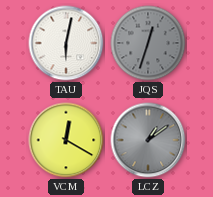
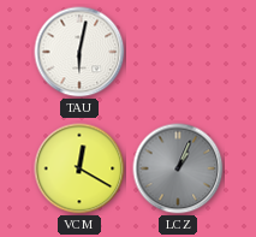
JQS: 12:33 -> none
LCZ: 1:09 -> 1:04
